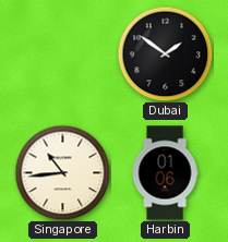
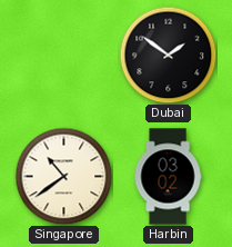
Singapore: 10:44 -> 10:39
Harbin: 01:06 -> 03:02
